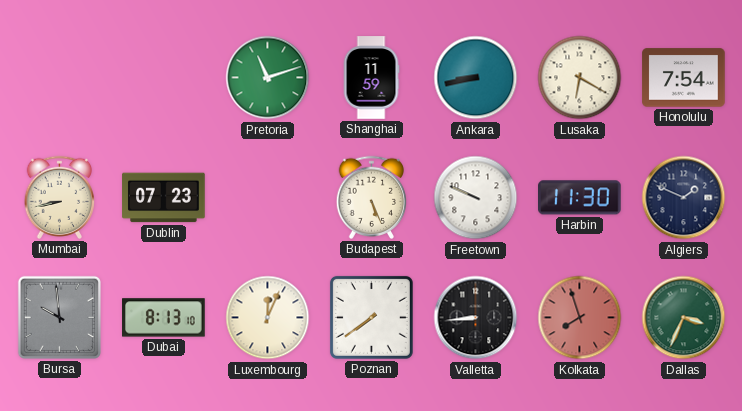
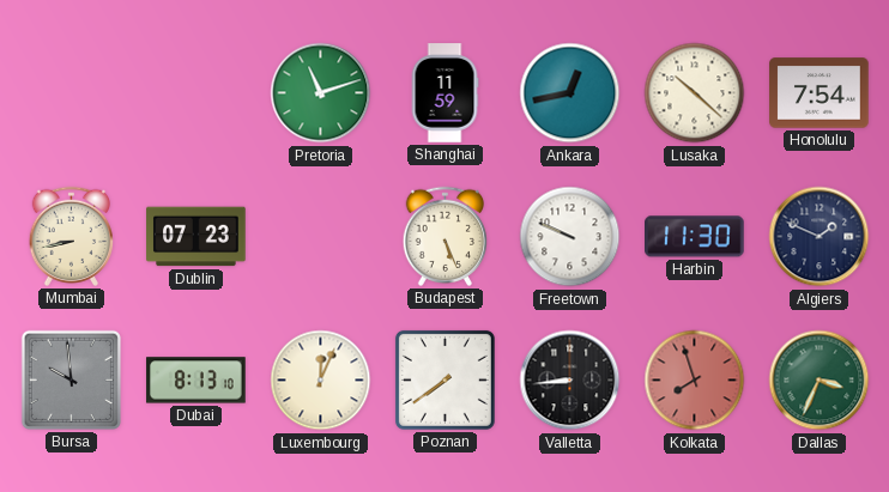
Ankara: 8:43 -> 12:43
Lusaka: 6:20 -> 10:22
